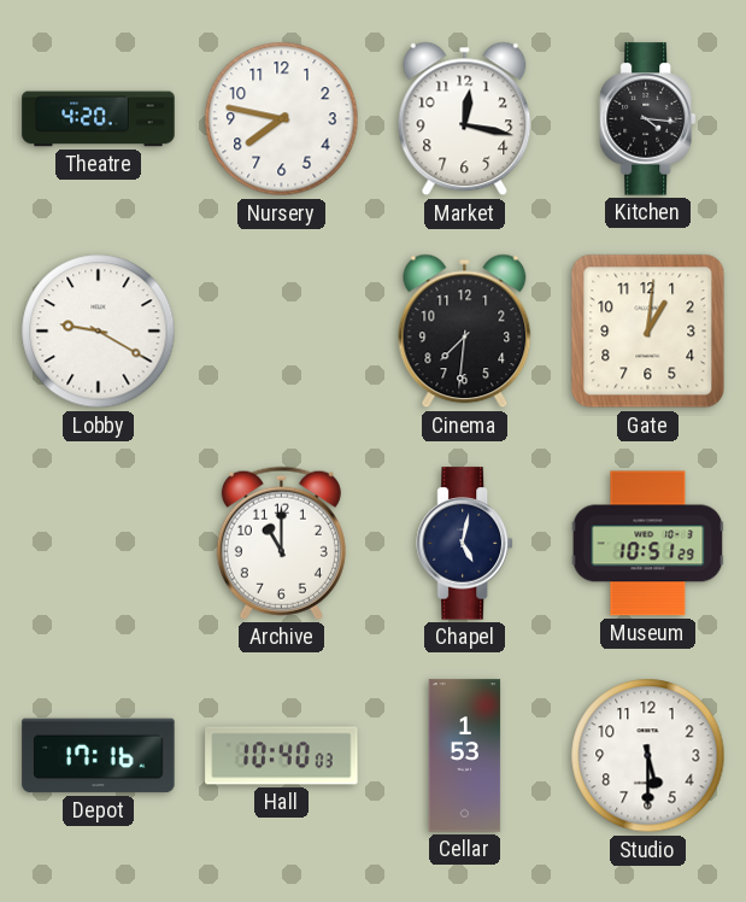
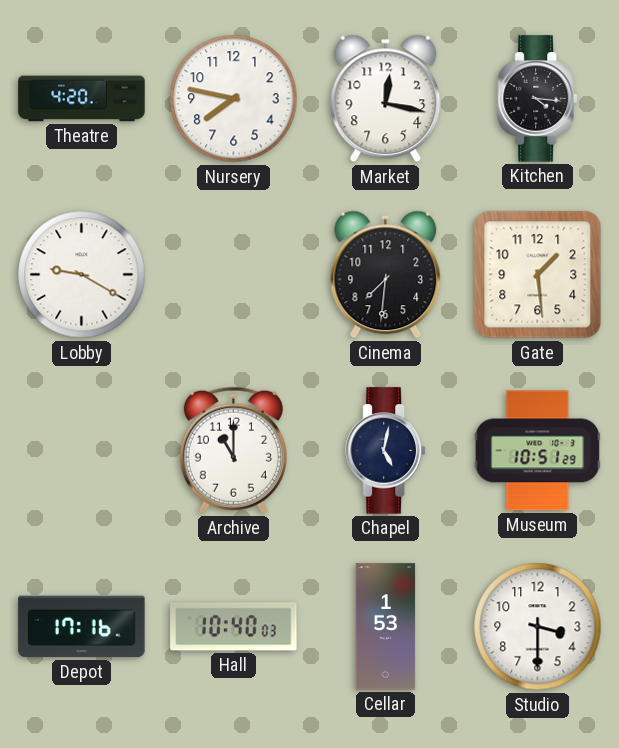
Gate: 1:01 -> 1:29
Studio: 5:30 -> 3:30
